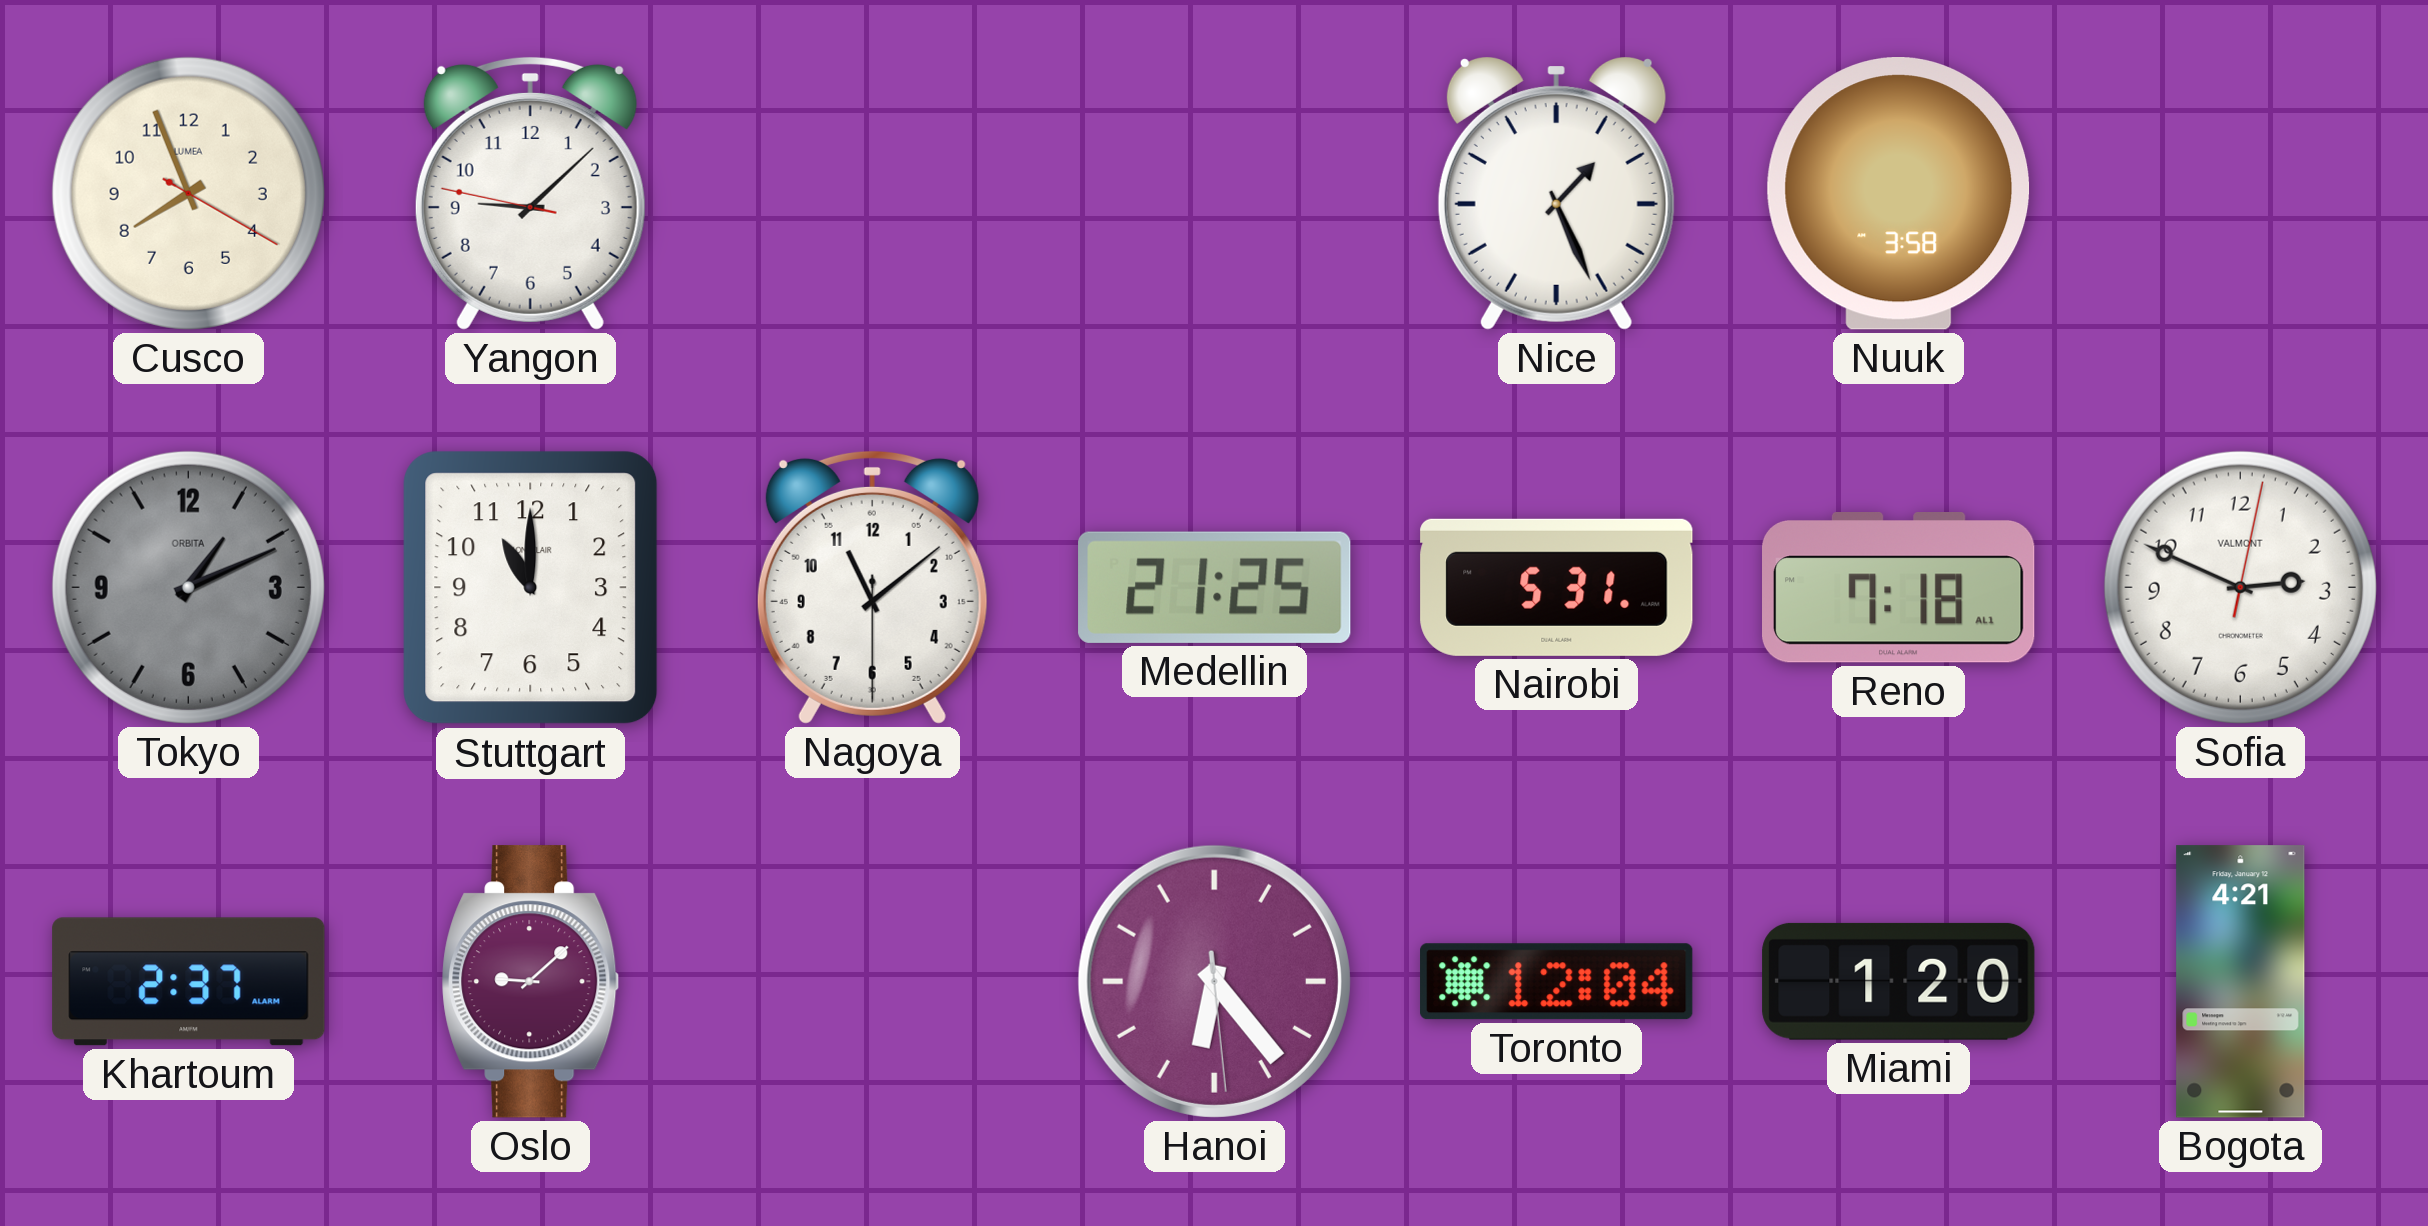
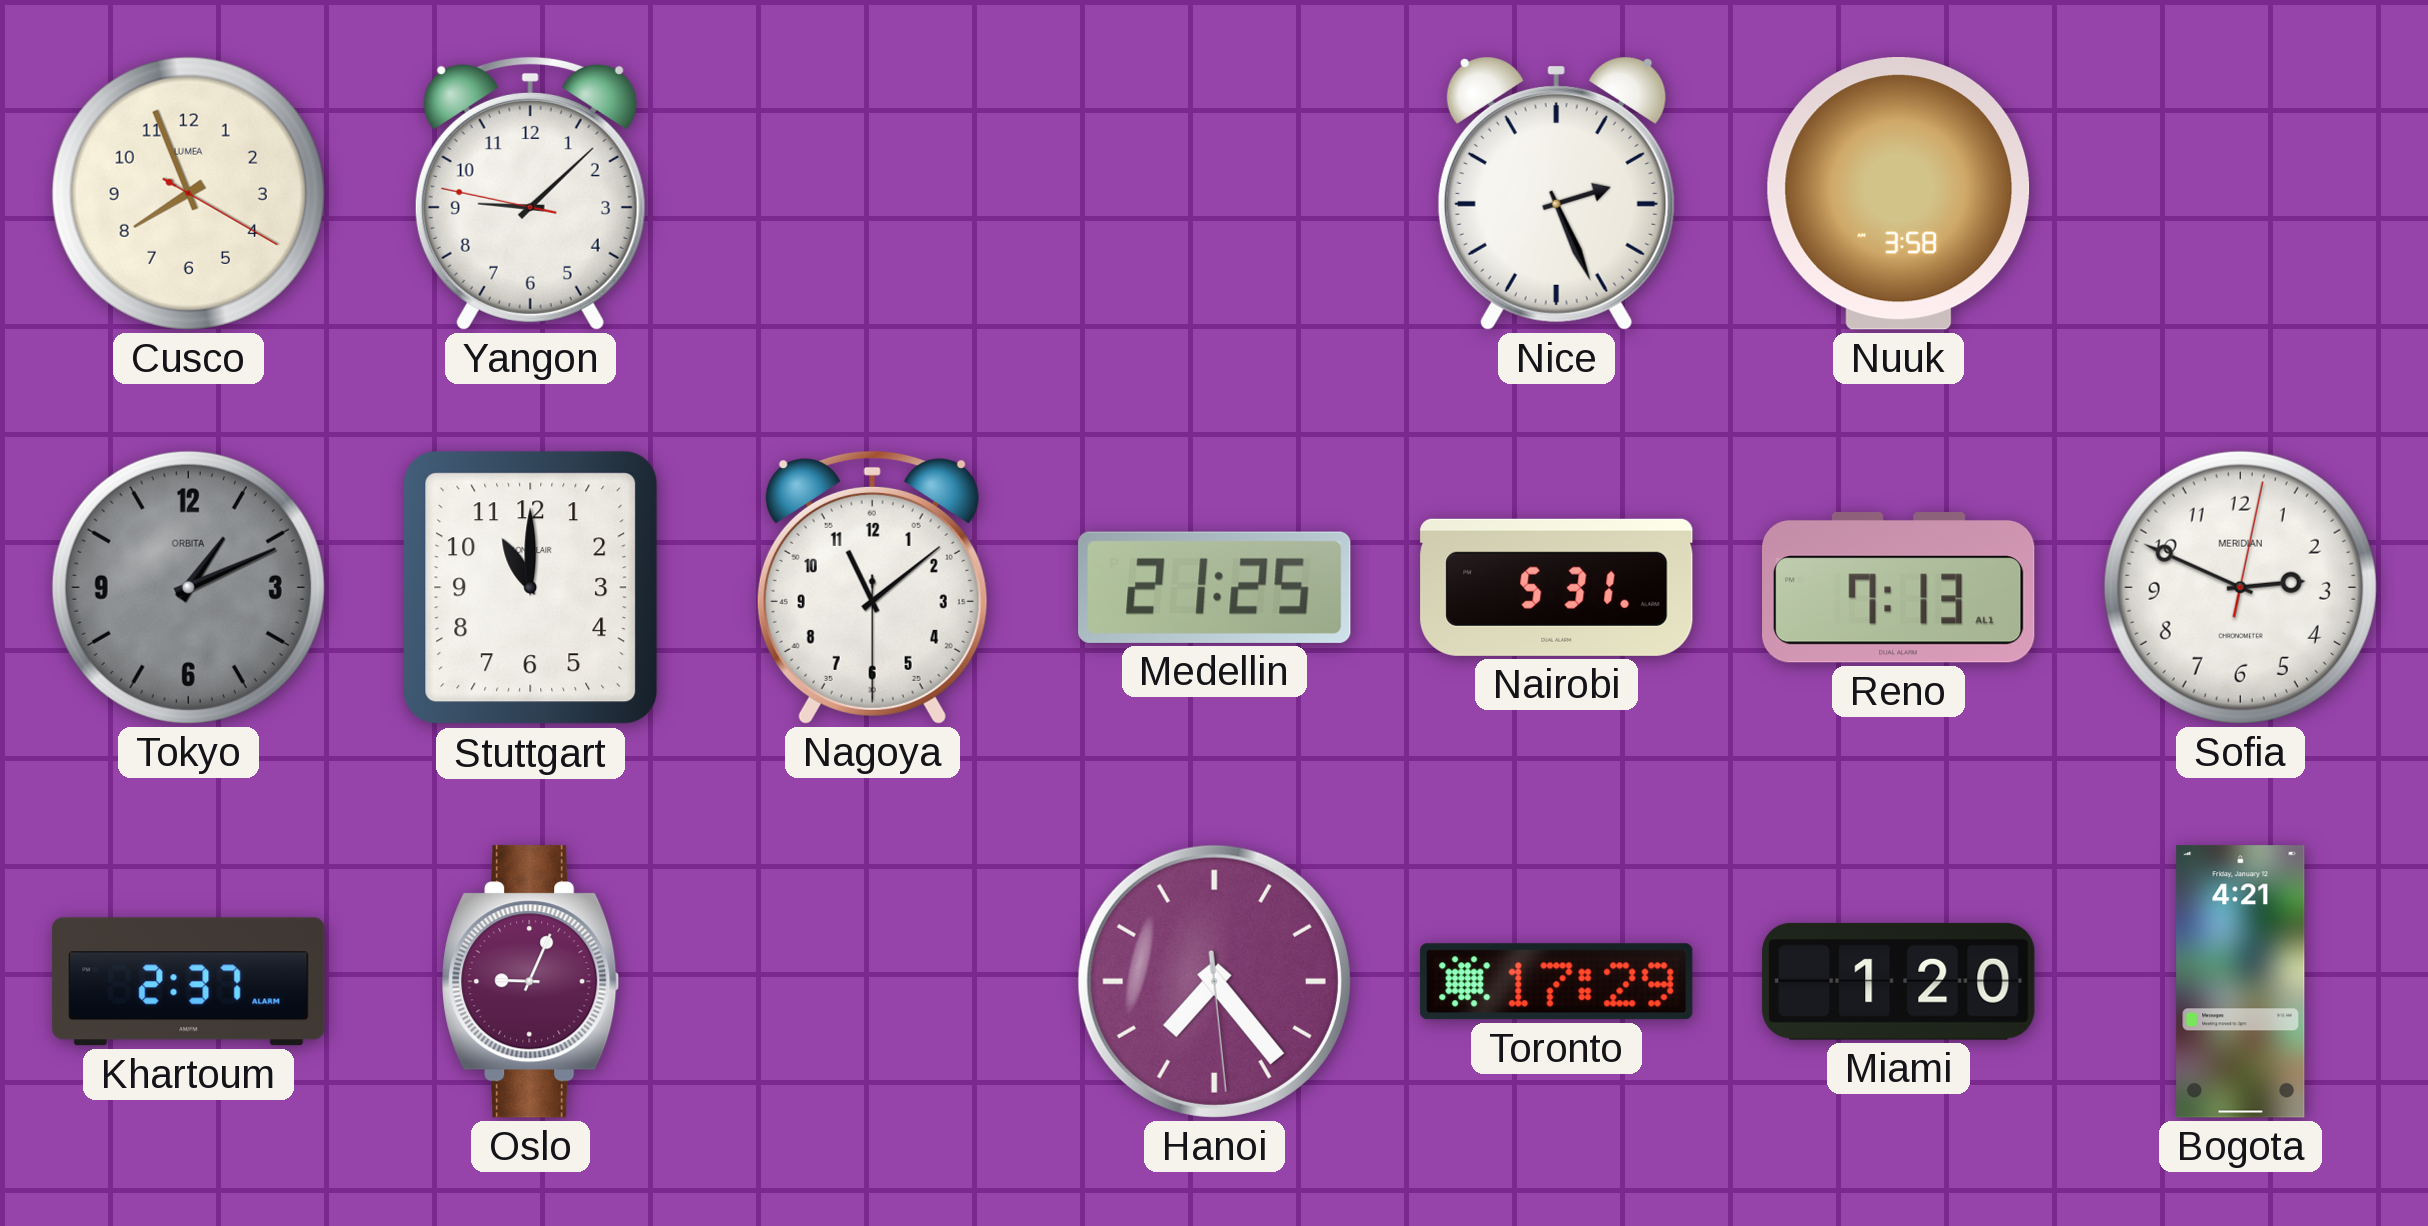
Nice: 1:26 -> 2:26
Reno: 7:18 -> 7:13
Sofia brand: VALMONT -> MERIDIAN
Oslo: 9:08 -> 9:04
Hanoi: 6:23 -> 7:23
Toronto: 12:04 -> 17:29
